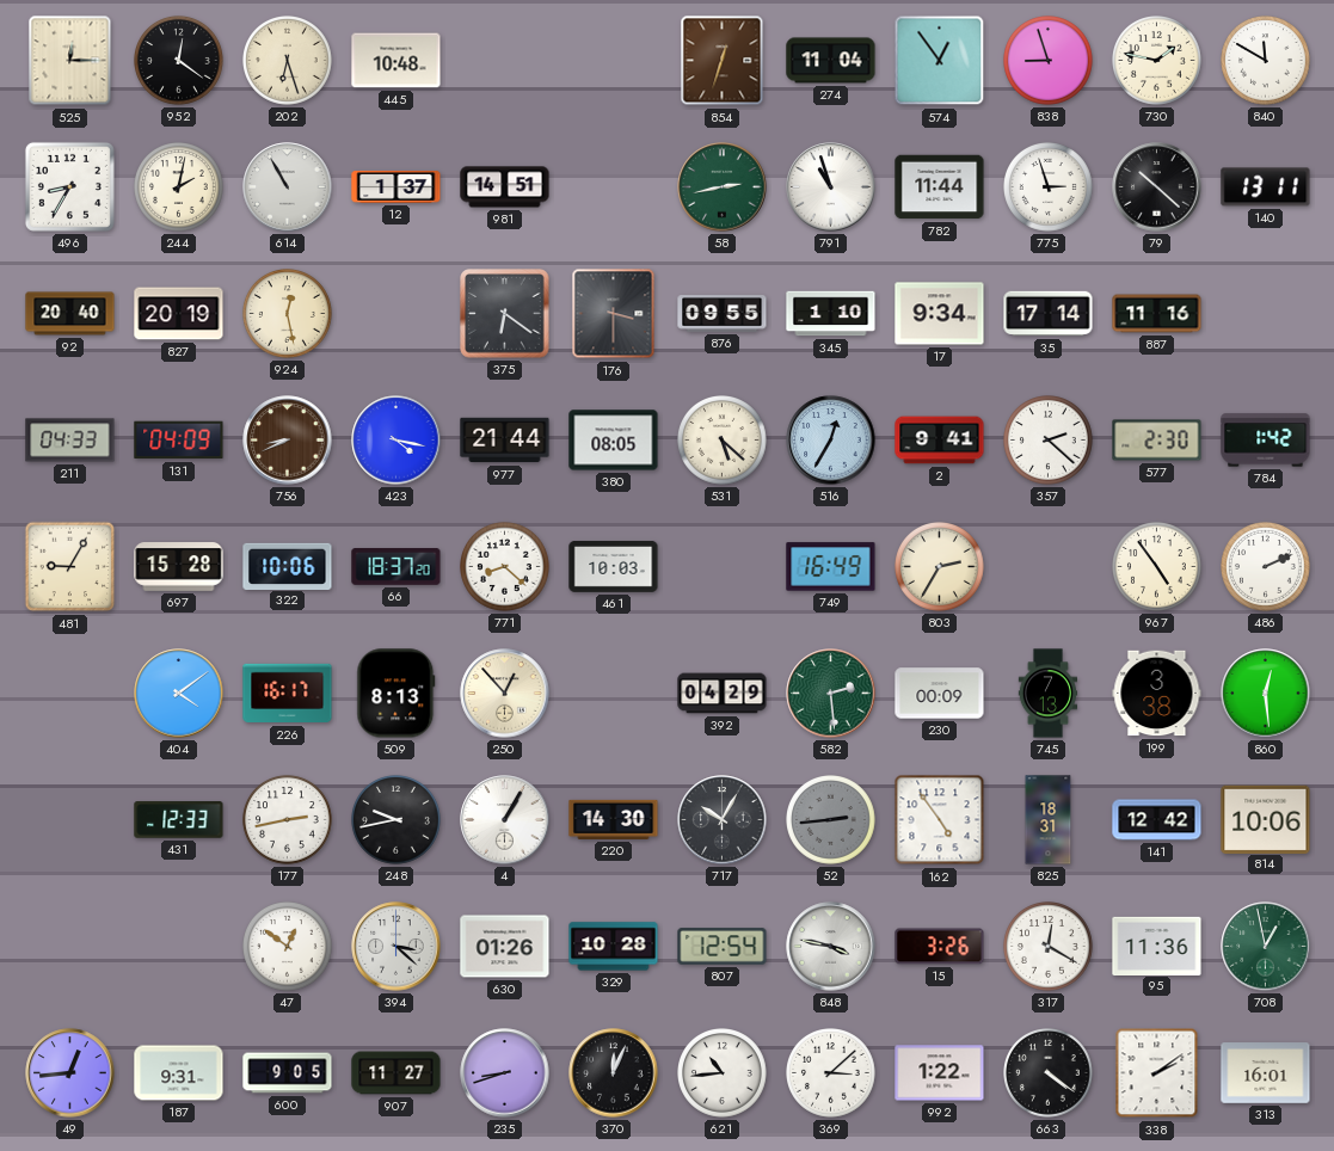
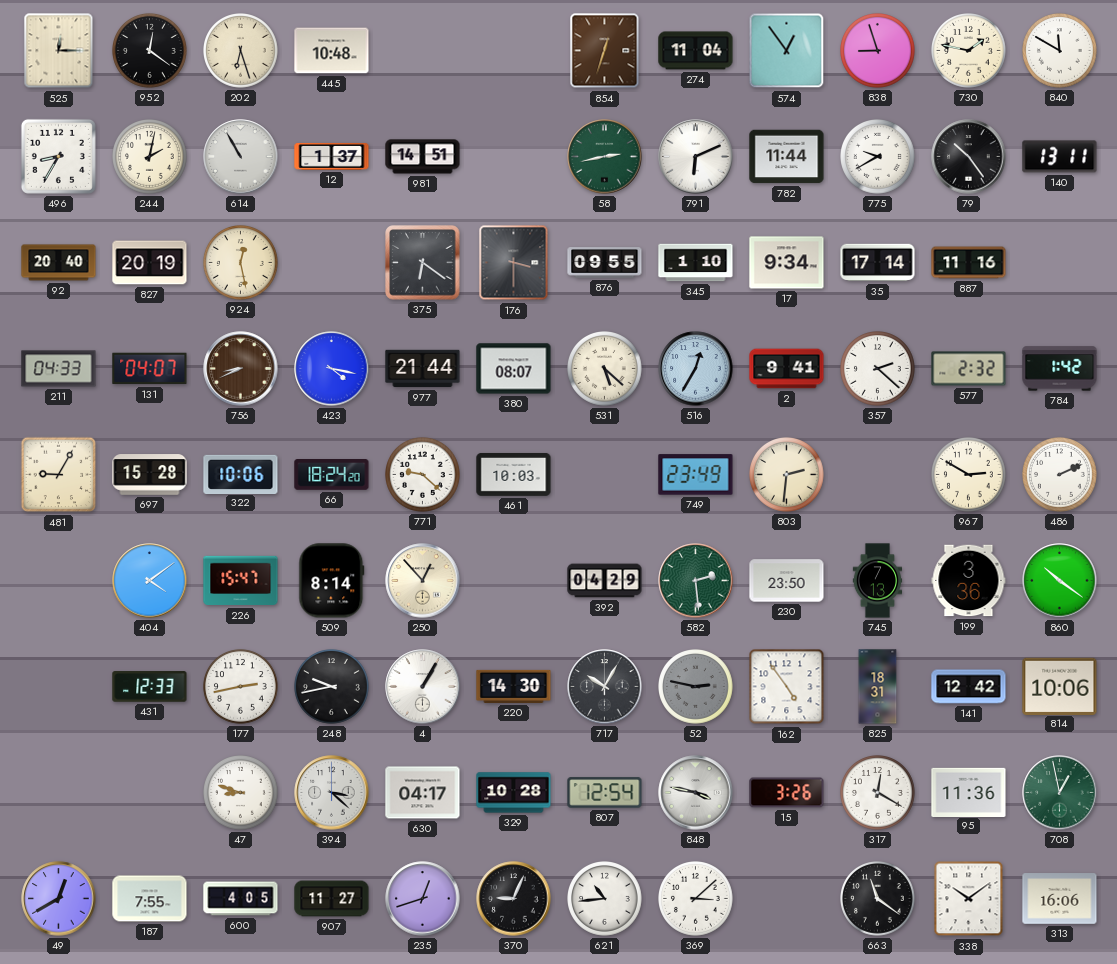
791: 10:57 -> 6:11
775: 2:57 -> 9:40
79: 10:22 -> 10:24
131: 04:09 -> 04:07
380: 08:05 -> 08:07
577: 2:30 -> 2:32
66: 18:37 -> 18:24
771: 8:22 -> 9:22
749: 16:49 -> 23:49
803: 2:35 -> 2:31
967: 4:54 -> 2:50
226: 16:17 -> 15:47
509: 8:13 -> 8:14
230: 00:09 -> 23:50
199: 3:38 -> 3:36
860: 12:29 -> 10:21
52: 2:44 -> 2:47
47: 12:51 -> 8:48
630: 01:26 -> 04:17
49: 12:44 -> 12:40
187: 9:31 -> 7:55
600: 9:05 -> 4:05
235: 8:42 -> 12:42
370: 12:04 -> 9:04
992: 1:22 -> none
663: 4:21 -> 11:21
338: 2:09 -> 10:09
313: 16:01 -> 16:06
